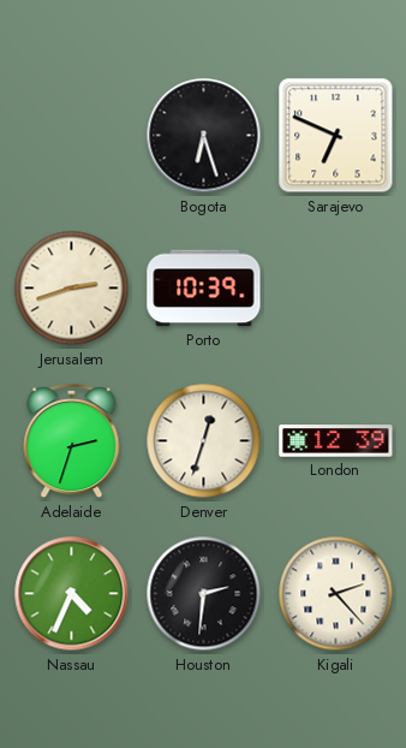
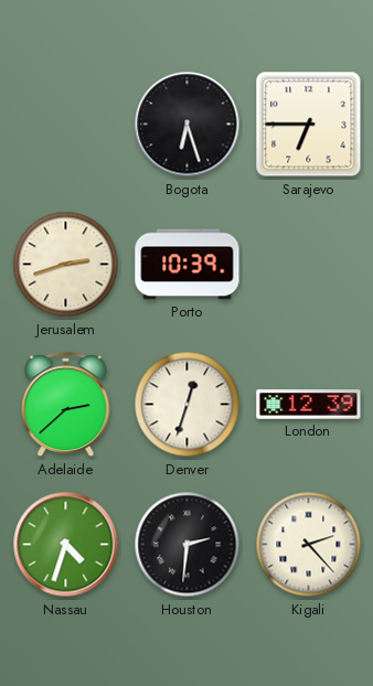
Sarajevo: 6:49 -> 6:45
Adelaide: 2:33 -> 2:38
Nassau: 4:34 -> 4:33
